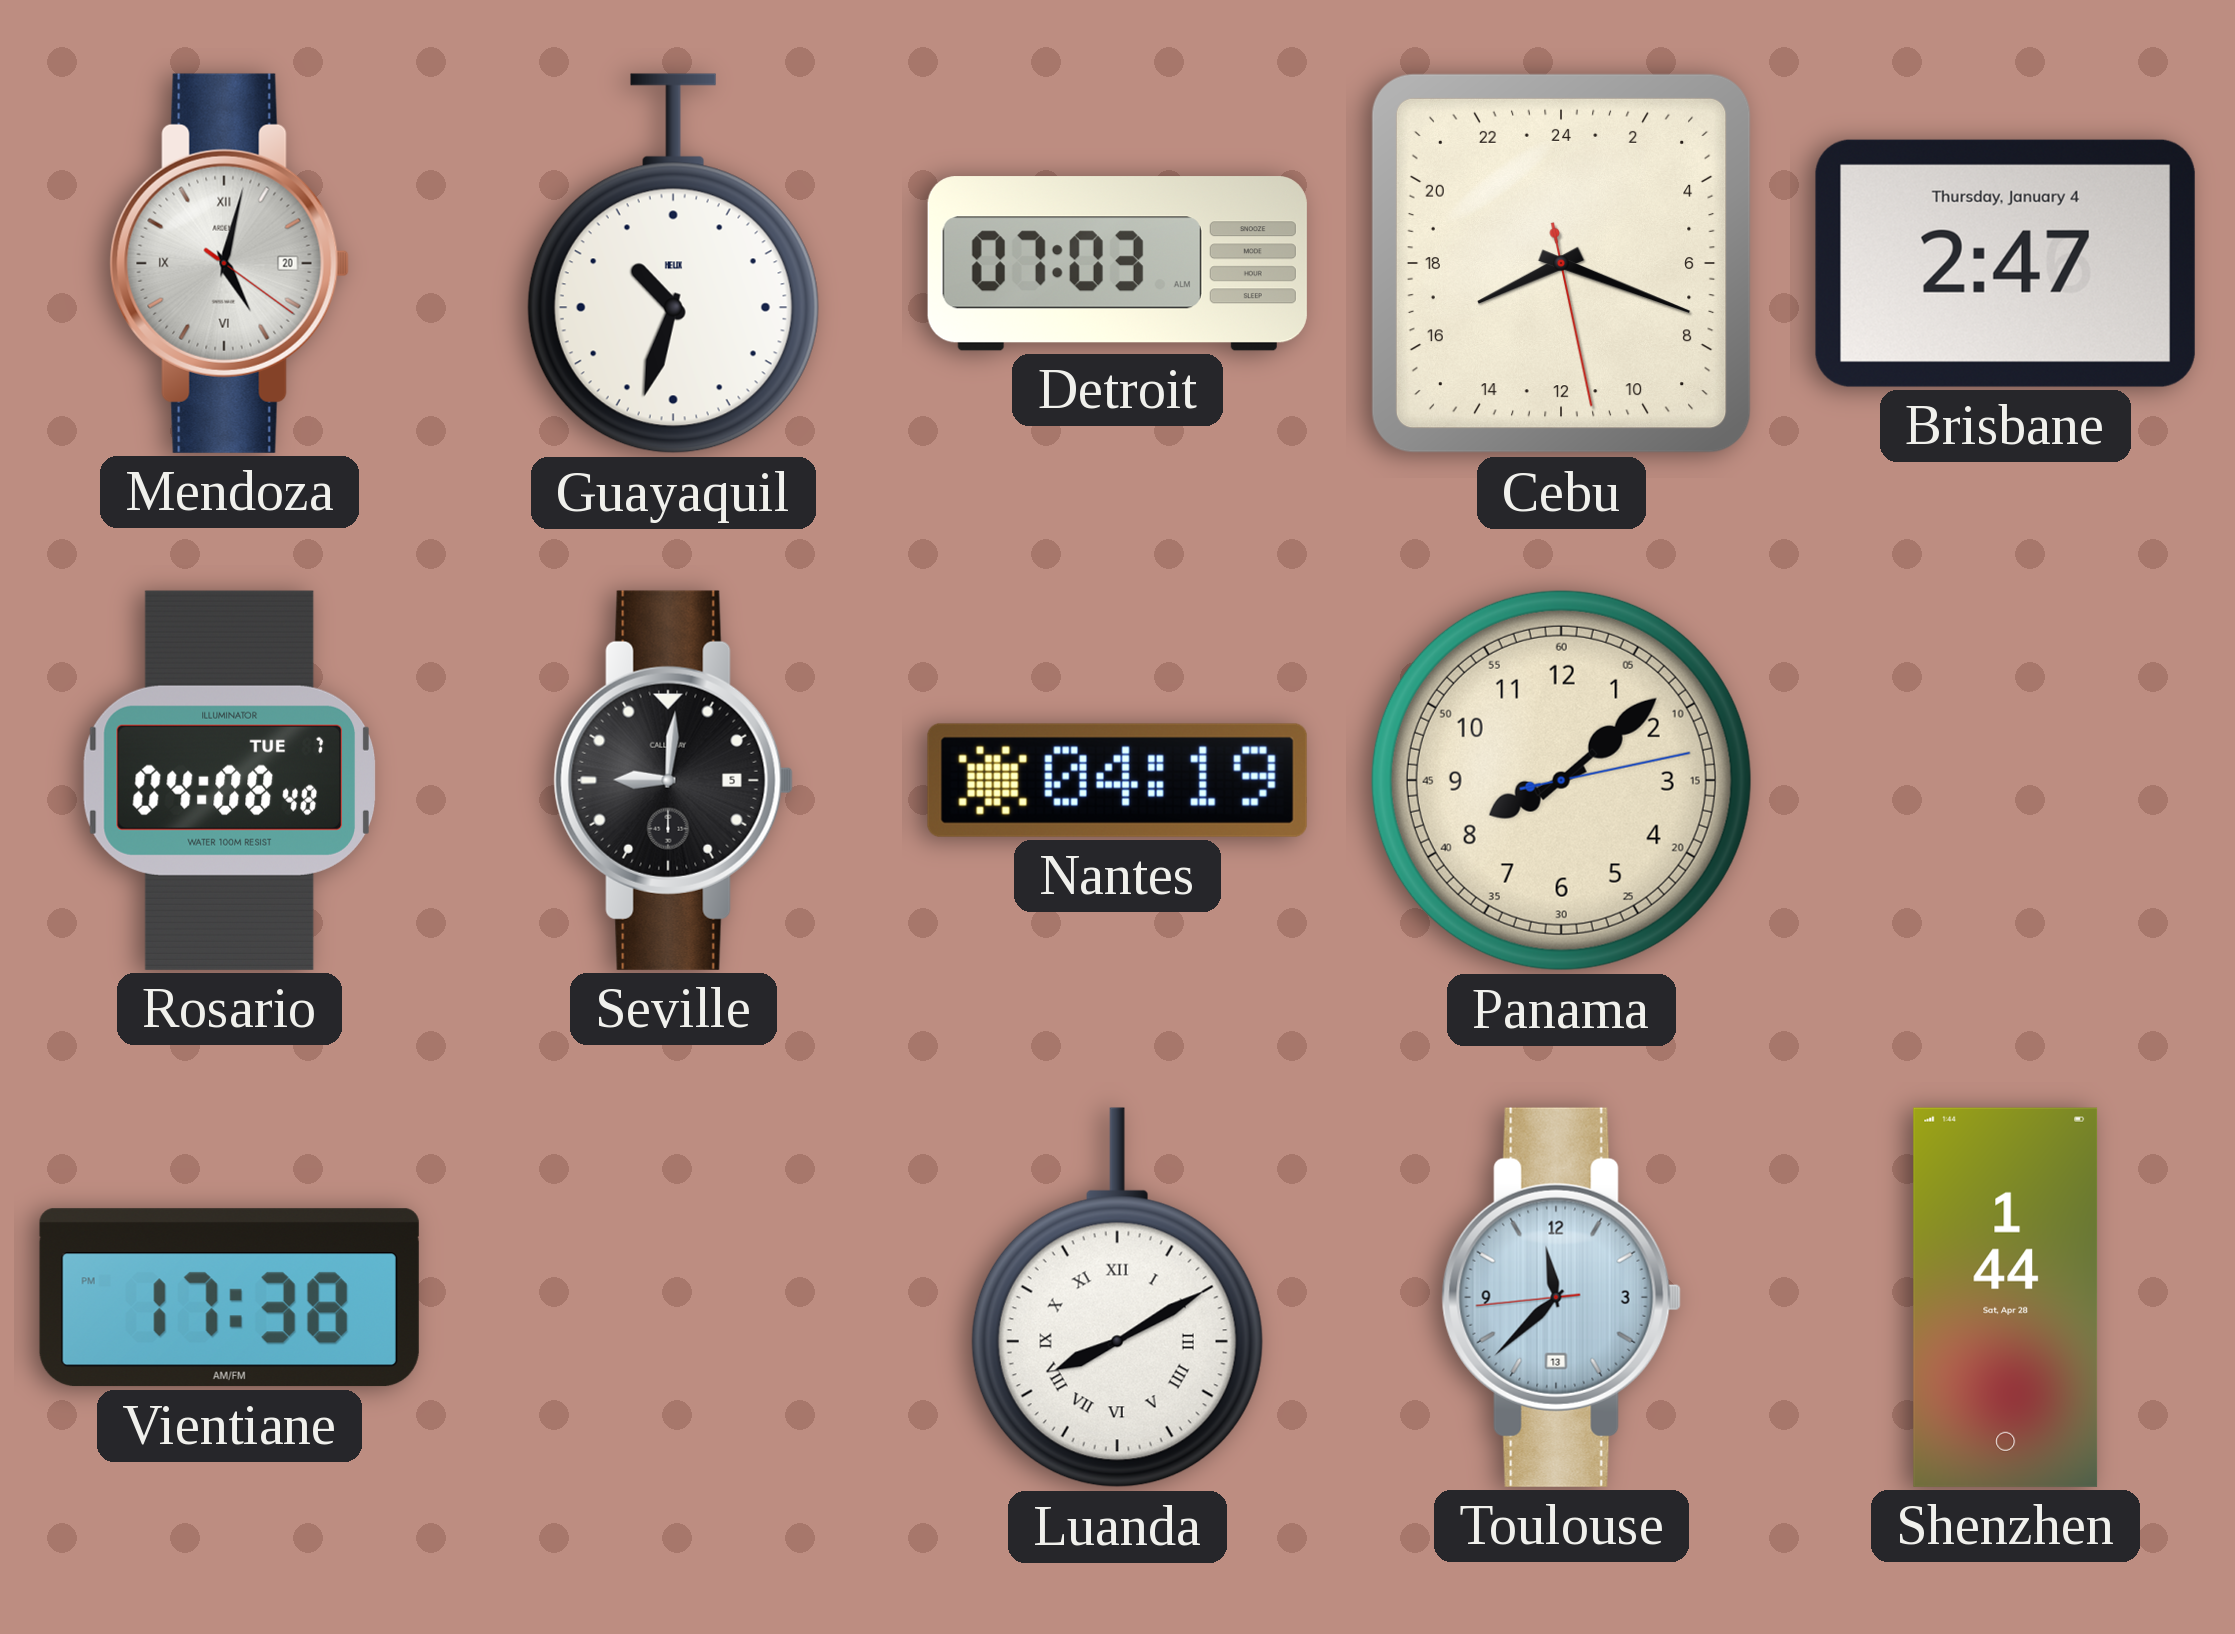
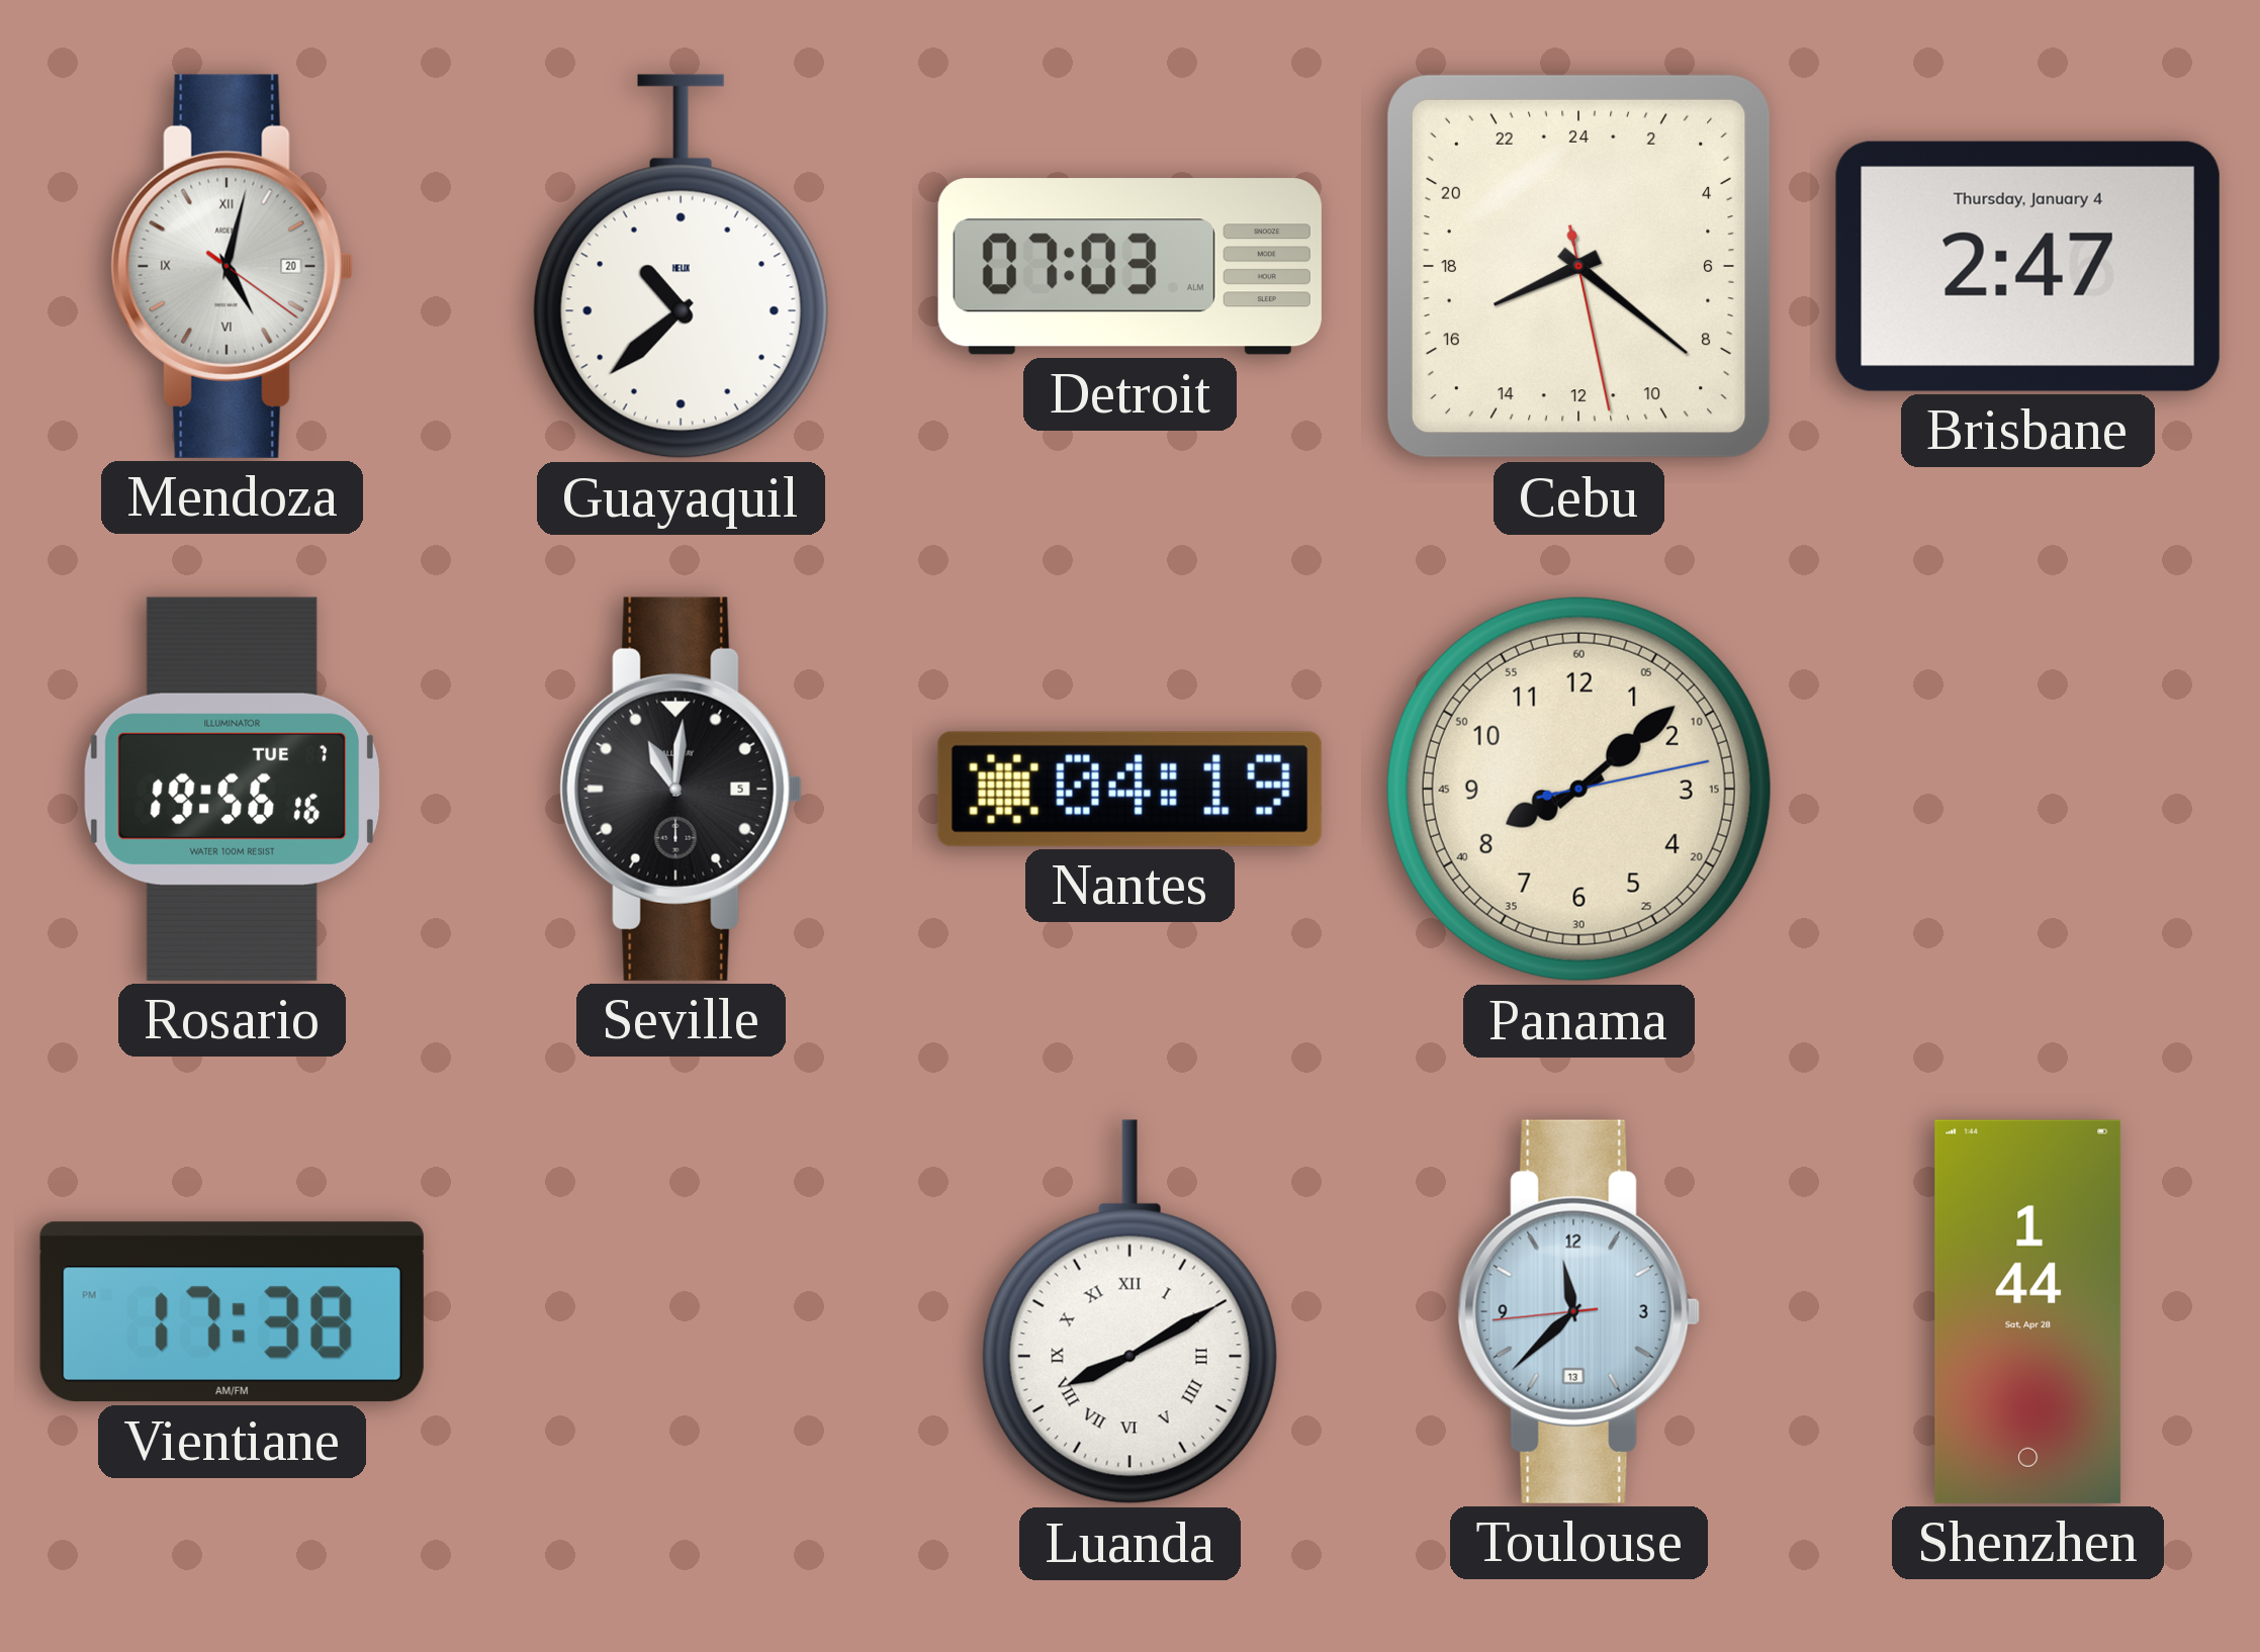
Guayaquil: 10:33 -> 10:38
Cebu: 16:18 -> 16:21
Rosario: 04:08 -> 19:56
Seville: 9:01 -> 11:01
